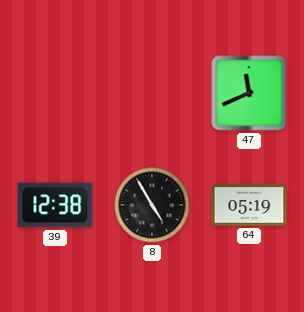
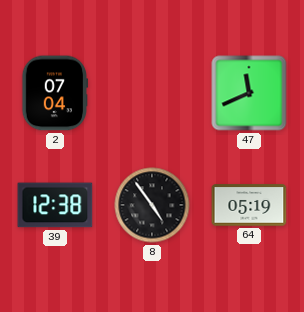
2: none -> 07:04
8: 4:55 -> 4:54
